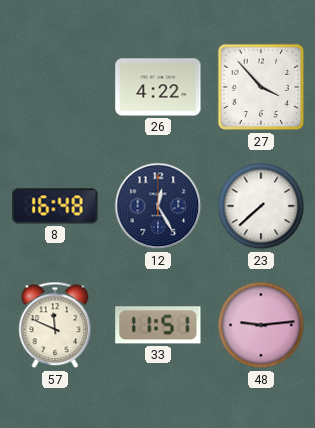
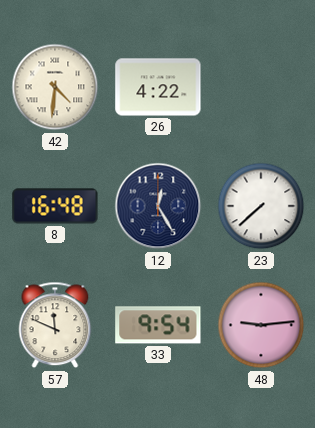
42: none -> 4:31
27: 3:53 -> none
33: 11:51 -> 9:54
